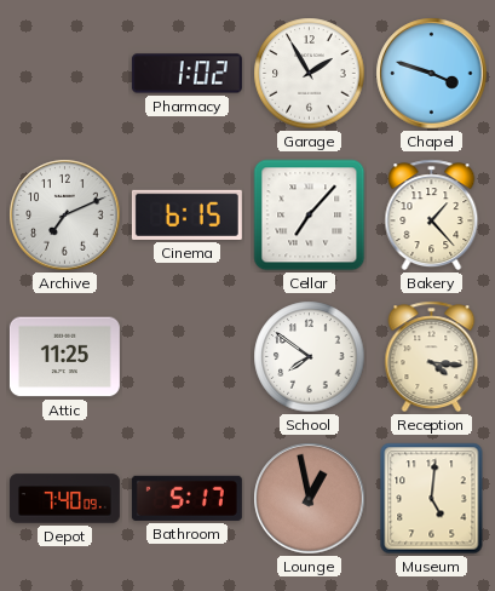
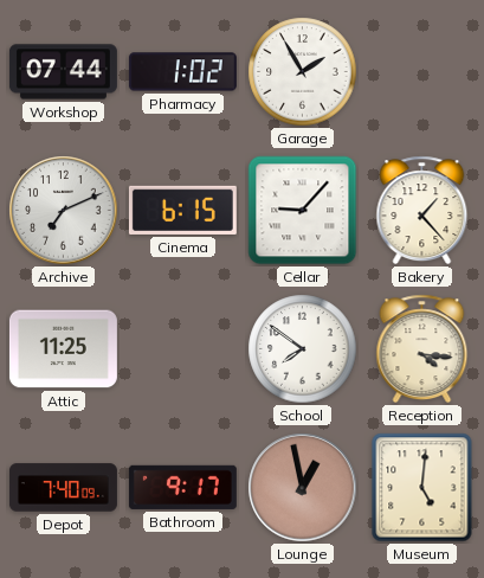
Workshop: none -> 07:44
Chapel: 3:48 -> none
Cellar: 7:07 -> 9:07
Bathroom: 5:17 -> 9:17
